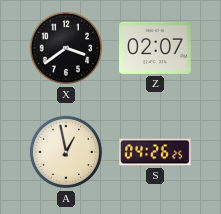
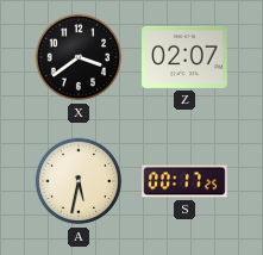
A: 12:58 -> 5:32
S: 04:26 -> 00:17
